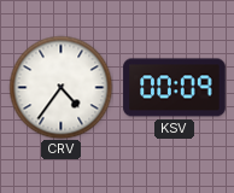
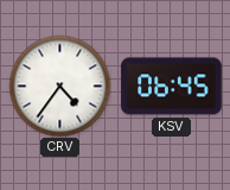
KSV: 00:09 -> 06:45
